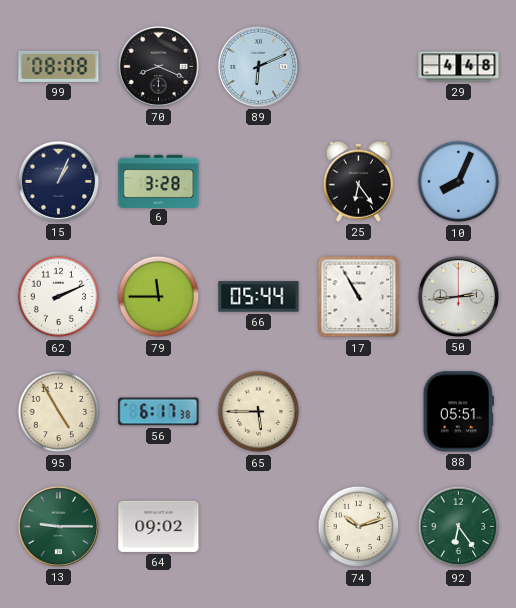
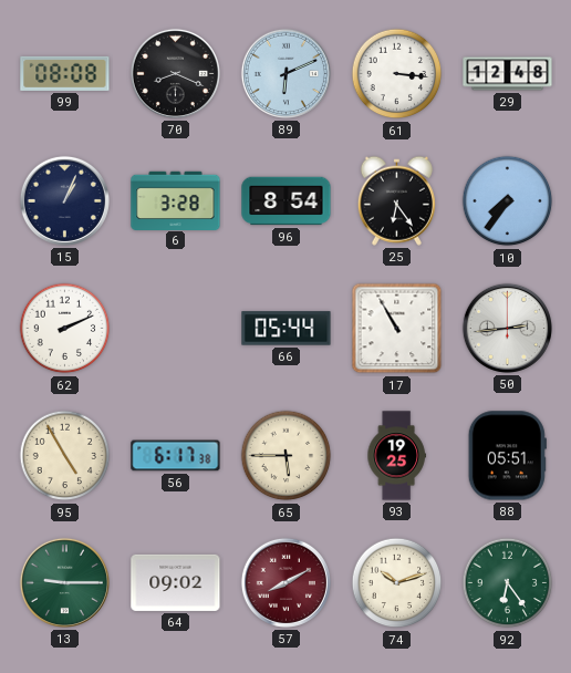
61: none -> 3:16
29: 4:48 -> 12:48
96: none -> 8:54
10: 8:04 -> 7:36
79: 11:45 -> none
93: none -> 19:25
57: none -> 8:10
